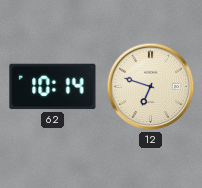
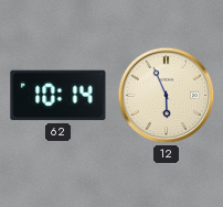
12: 6:48 -> 5:56
